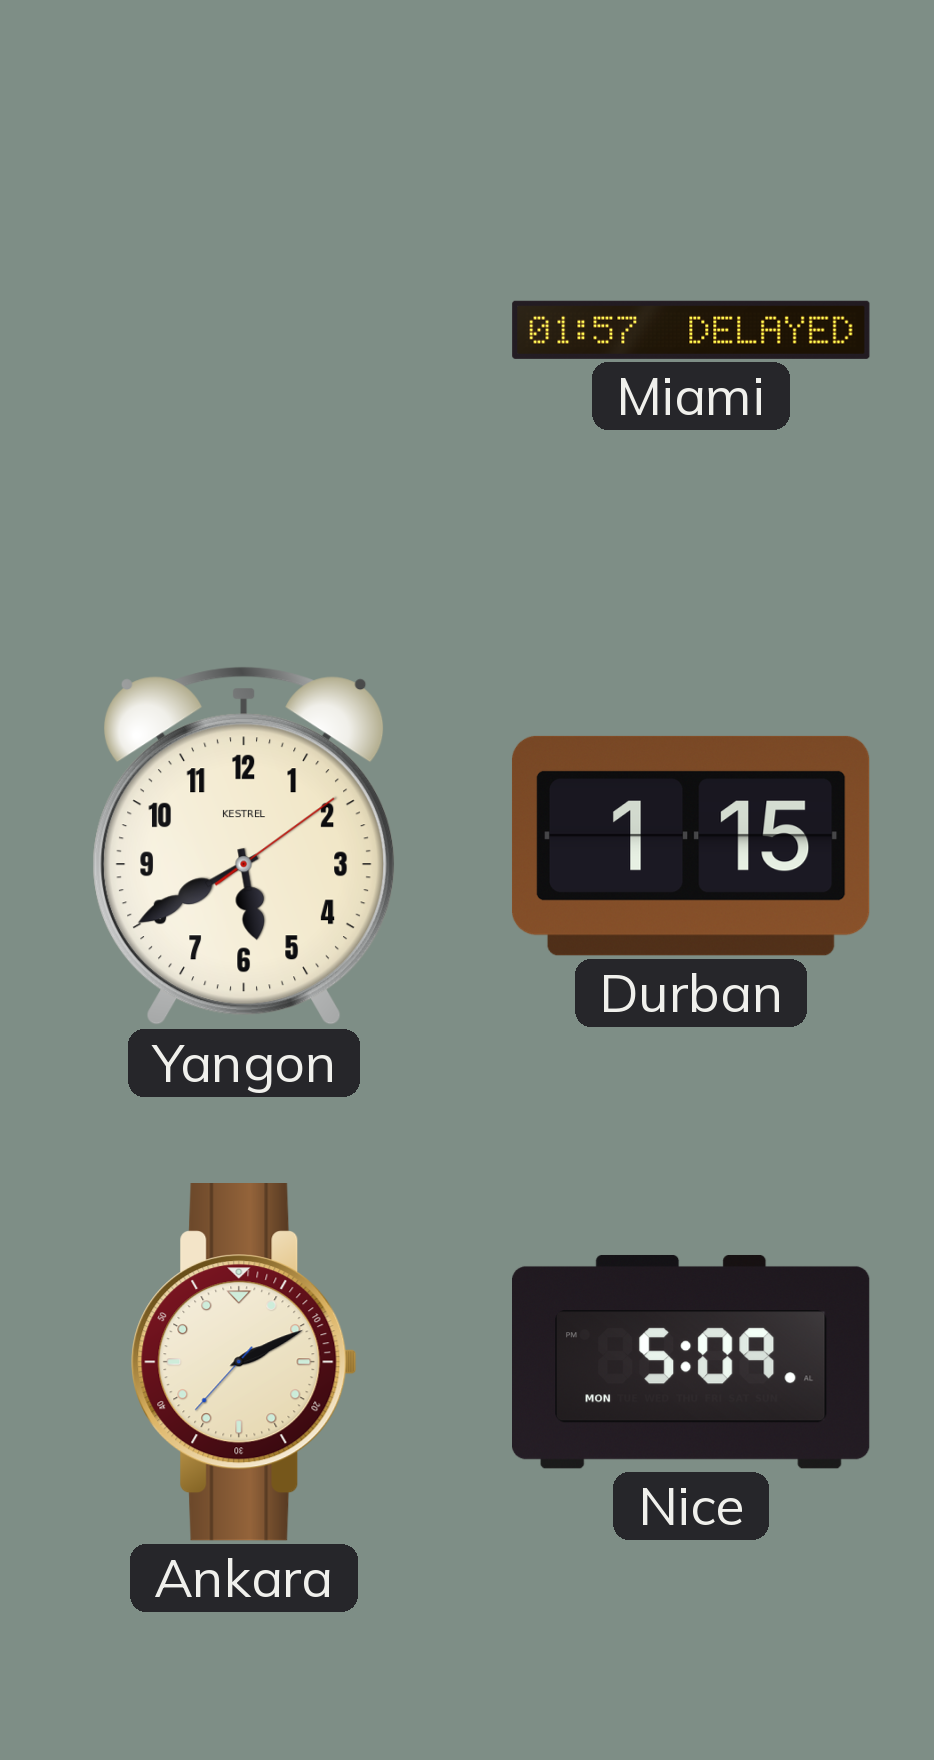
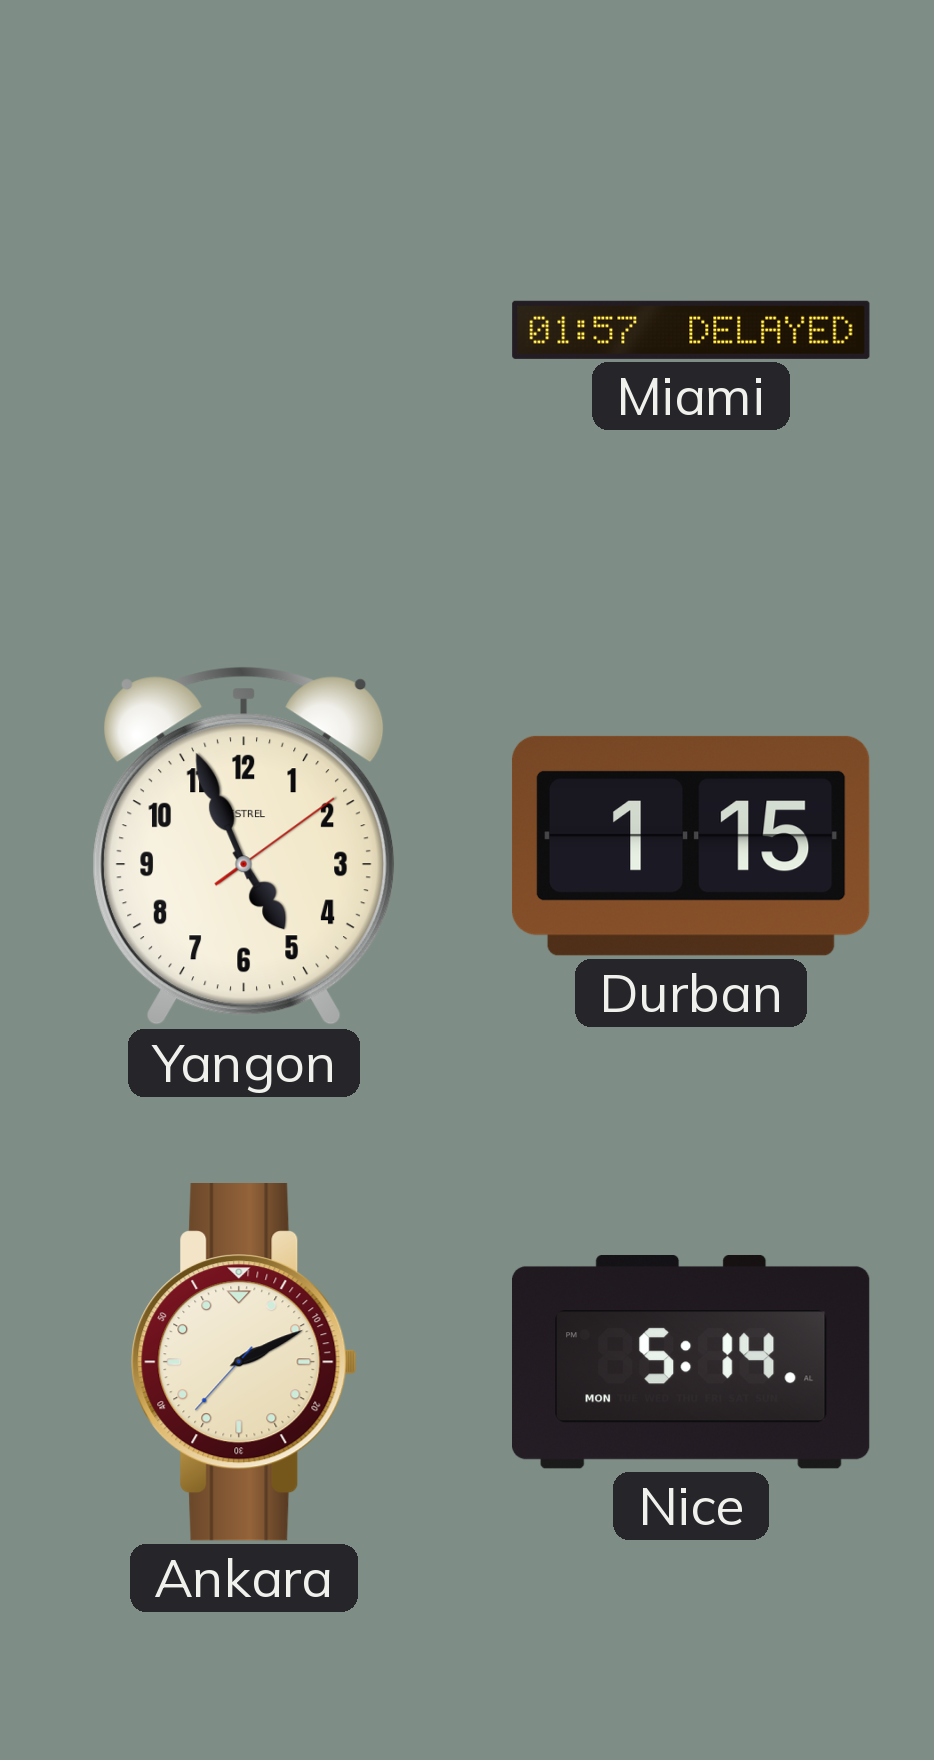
Yangon: 5:40 -> 4:56
Nice: 5:09 -> 5:14
